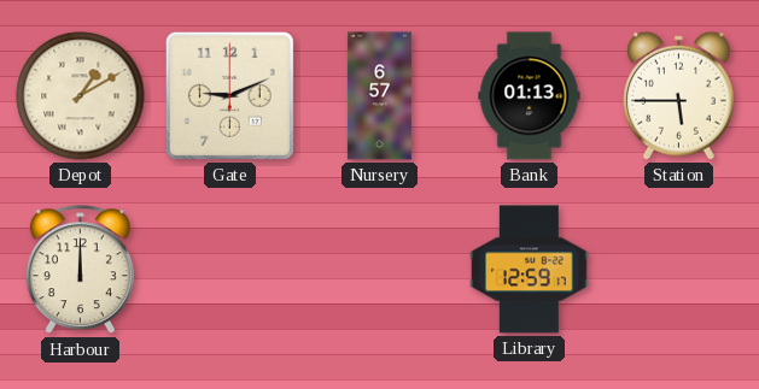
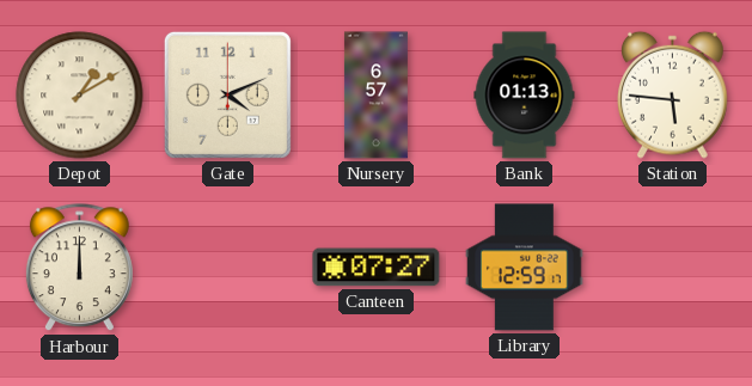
Gate: 9:11 -> 4:11
Station: 5:45 -> 5:46
Canteen: none -> 07:27
